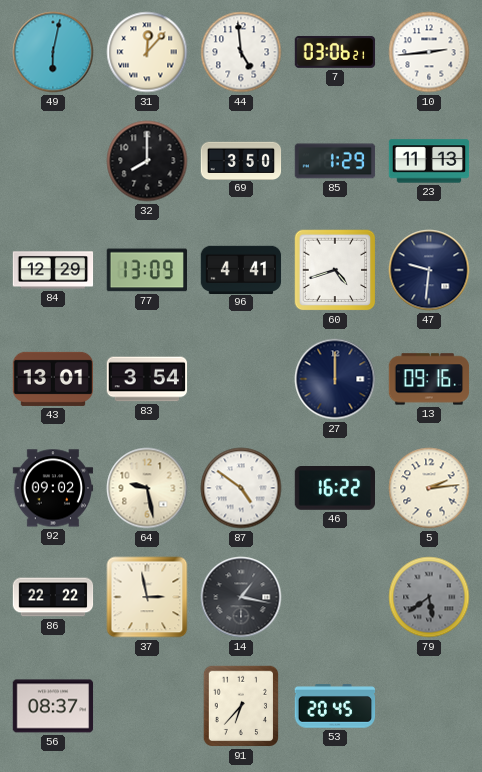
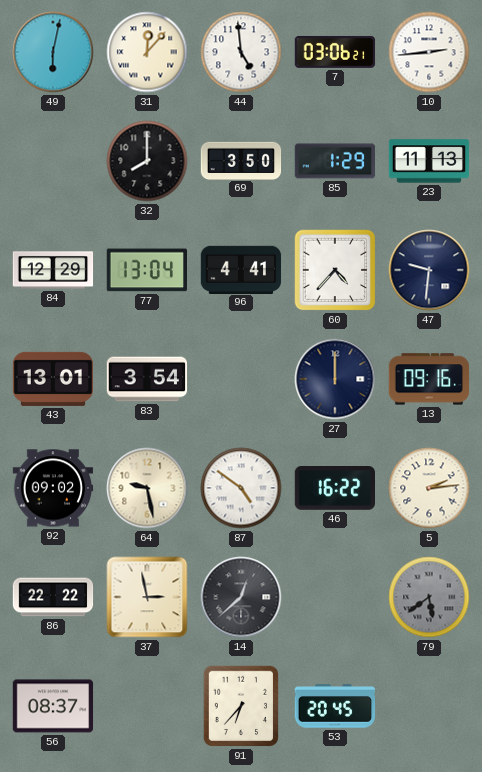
77: 13:09 -> 13:04
60: 4:42 -> 4:37
14: 1:17 -> 12:38
